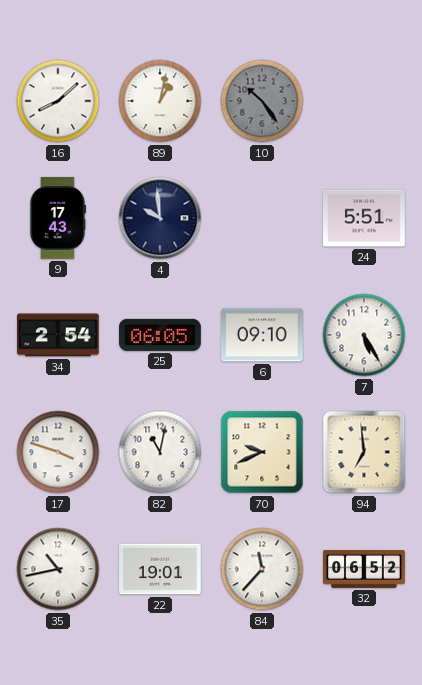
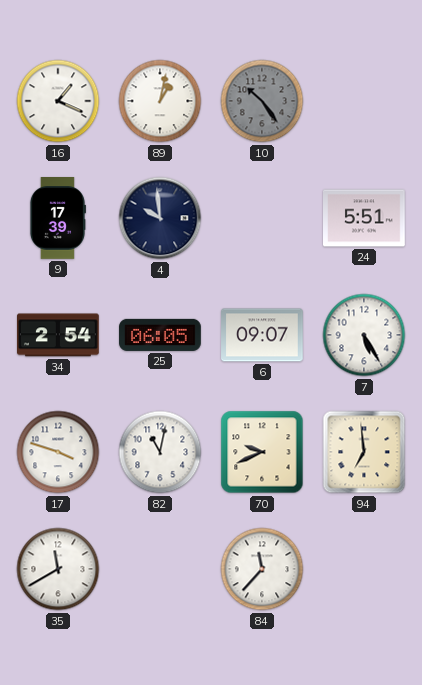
16: 8:08 -> 1:19
9: 17:43 -> 17:39
6: 09:10 -> 09:07
35: 10:43 -> 11:40
22: 19:01 -> none
32: 06:52 -> none
